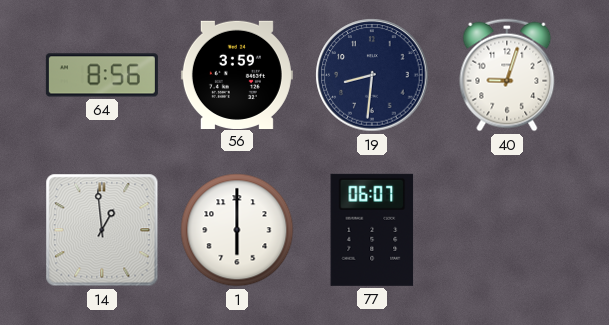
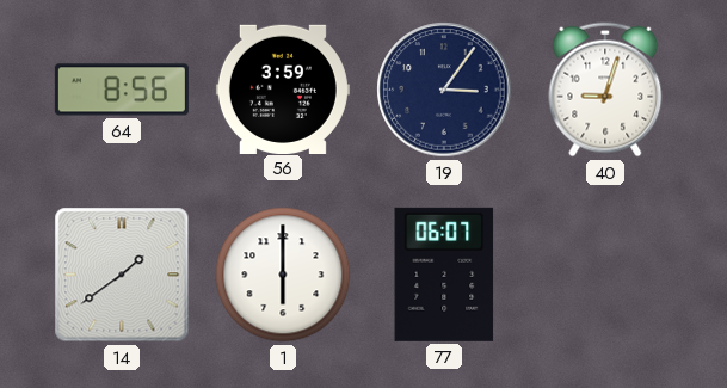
19: 8:31 -> 3:06
14: 12:59 -> 1:39
